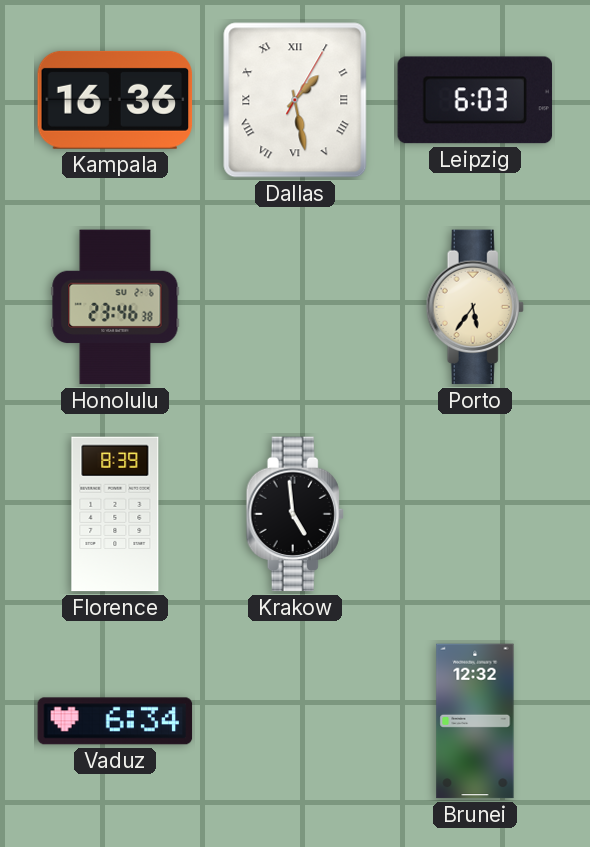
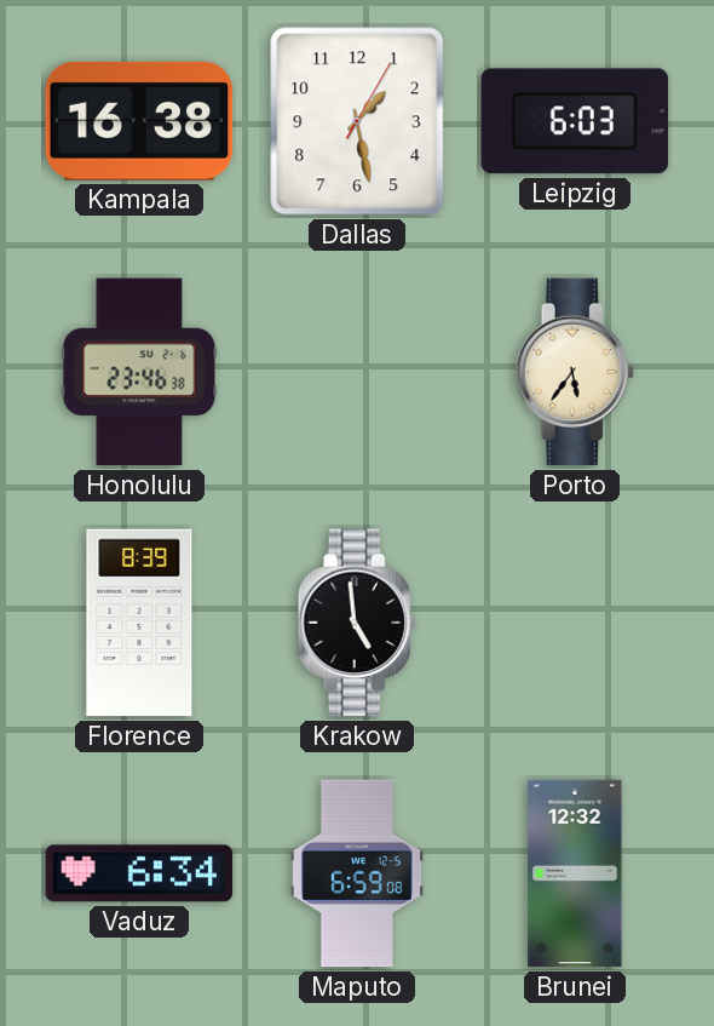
Kampala: 16:36 -> 16:38
Dallas numerals: Roman -> Arabic
Maputo: none -> 6:59
